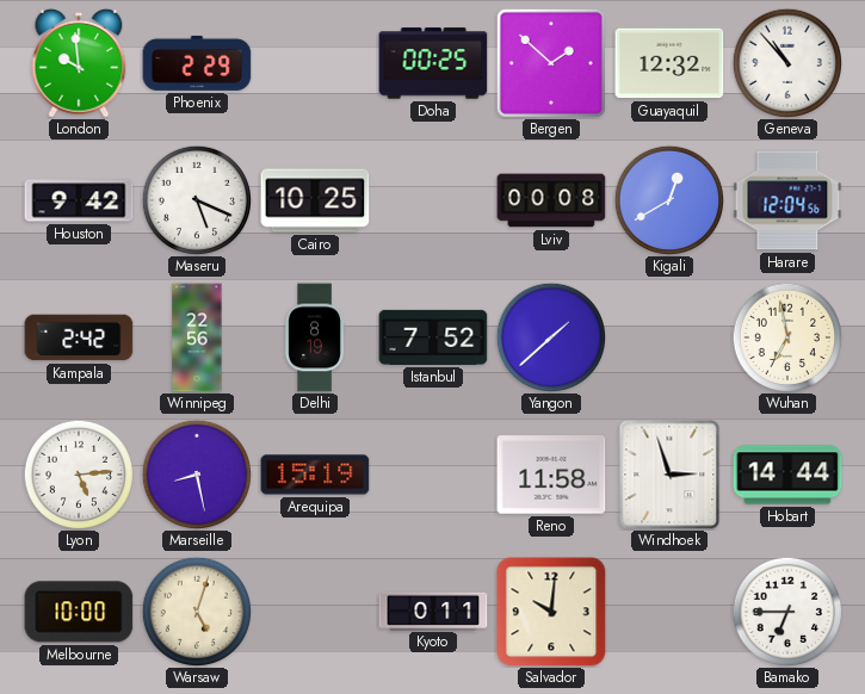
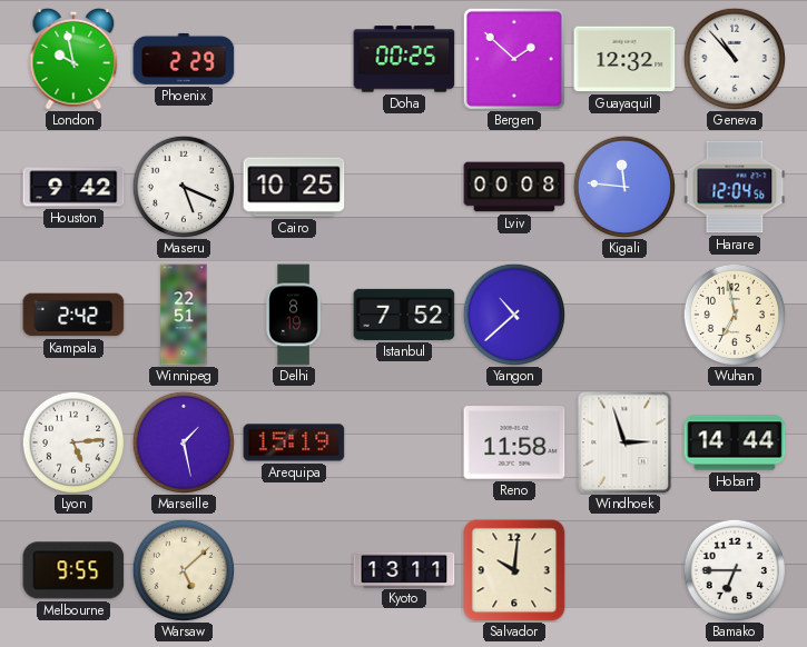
London: 9:59 -> 9:58
Kigali: 12:40 -> 11:46
Winnipeg: 22:56 -> 22:51
Yangon: 1:38 -> 10:38
Marseille: 8:28 -> 1:28
Melbourne: 10:00 -> 9:55
Warsaw: 5:03 -> 5:08
Kyoto: 0:11 -> 13:11
